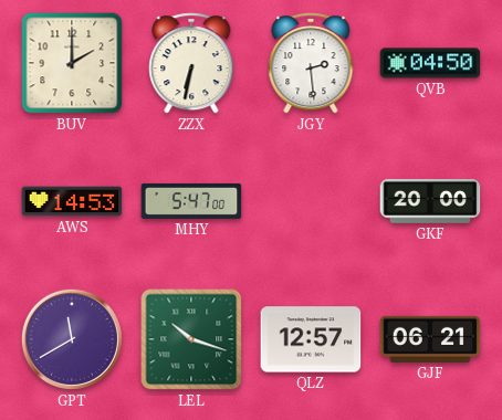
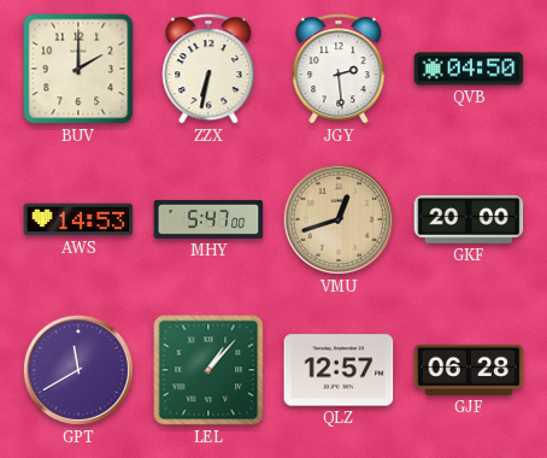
VMU: none -> 12:42
LEL: 10:18 -> 1:07
GJF: 06:21 -> 06:28
